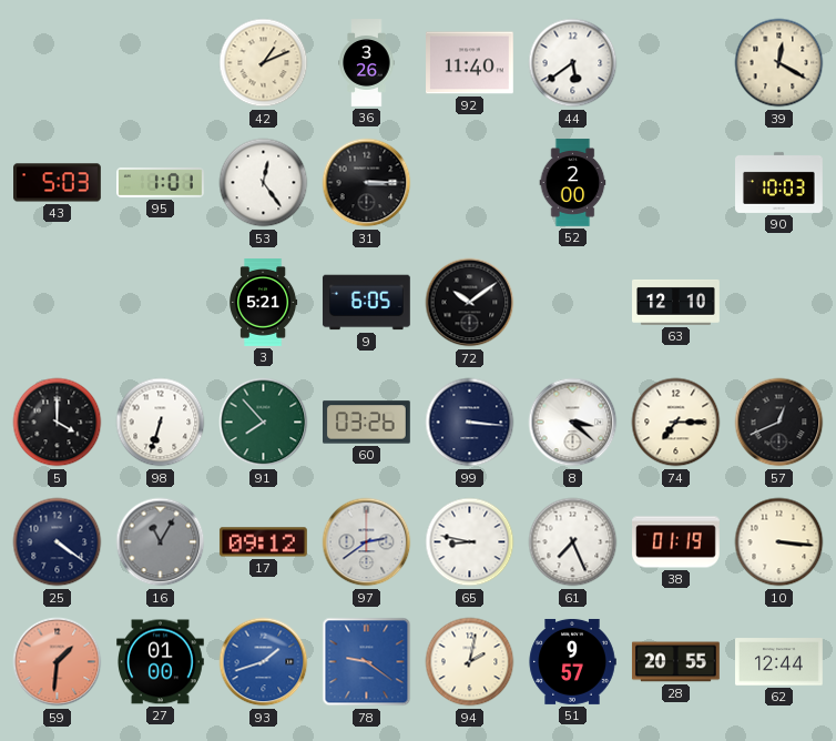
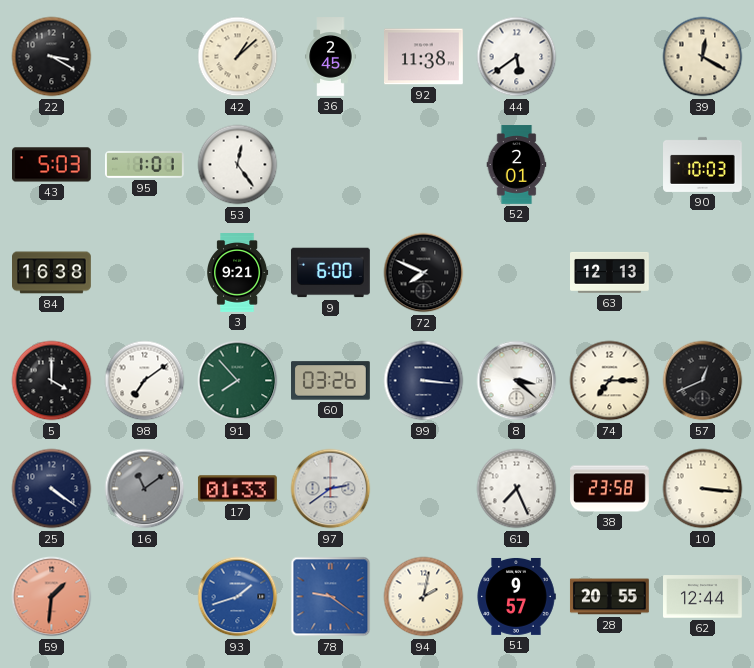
22: none -> 3:20
42: 1:11 -> 1:08
36: 3:26 -> 2:45
92: 11:40 -> 11:38
31: 3:15 -> none
52: 2:00 -> 2:01
84: none -> 16:38
3: 5:21 -> 9:21
9: 6:05 -> 6:00
72: 10:09 -> 7:49
63: 12:10 -> 12:13
98: 6:33 -> 7:09
16: 11:05 -> 11:09
17: 09:12 -> 01:33
65: 8:47 -> none
38: 01:19 -> 23:58
27: 01:00 -> none
